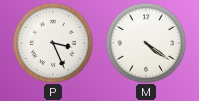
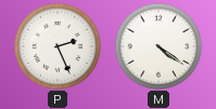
P: 3:26 -> 2:26
